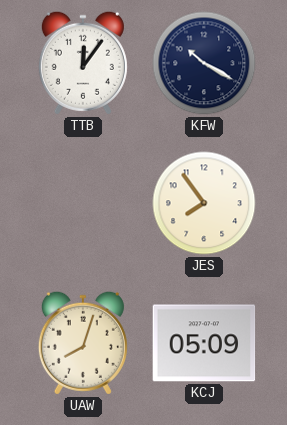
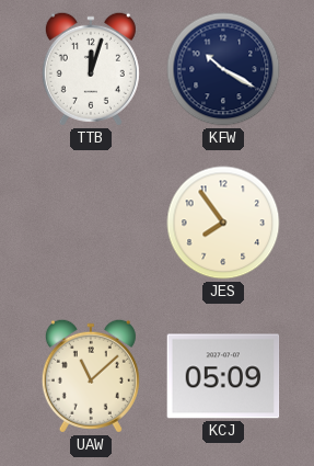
TTB: 12:06 -> 12:03
UAW: 8:03 -> 11:08
